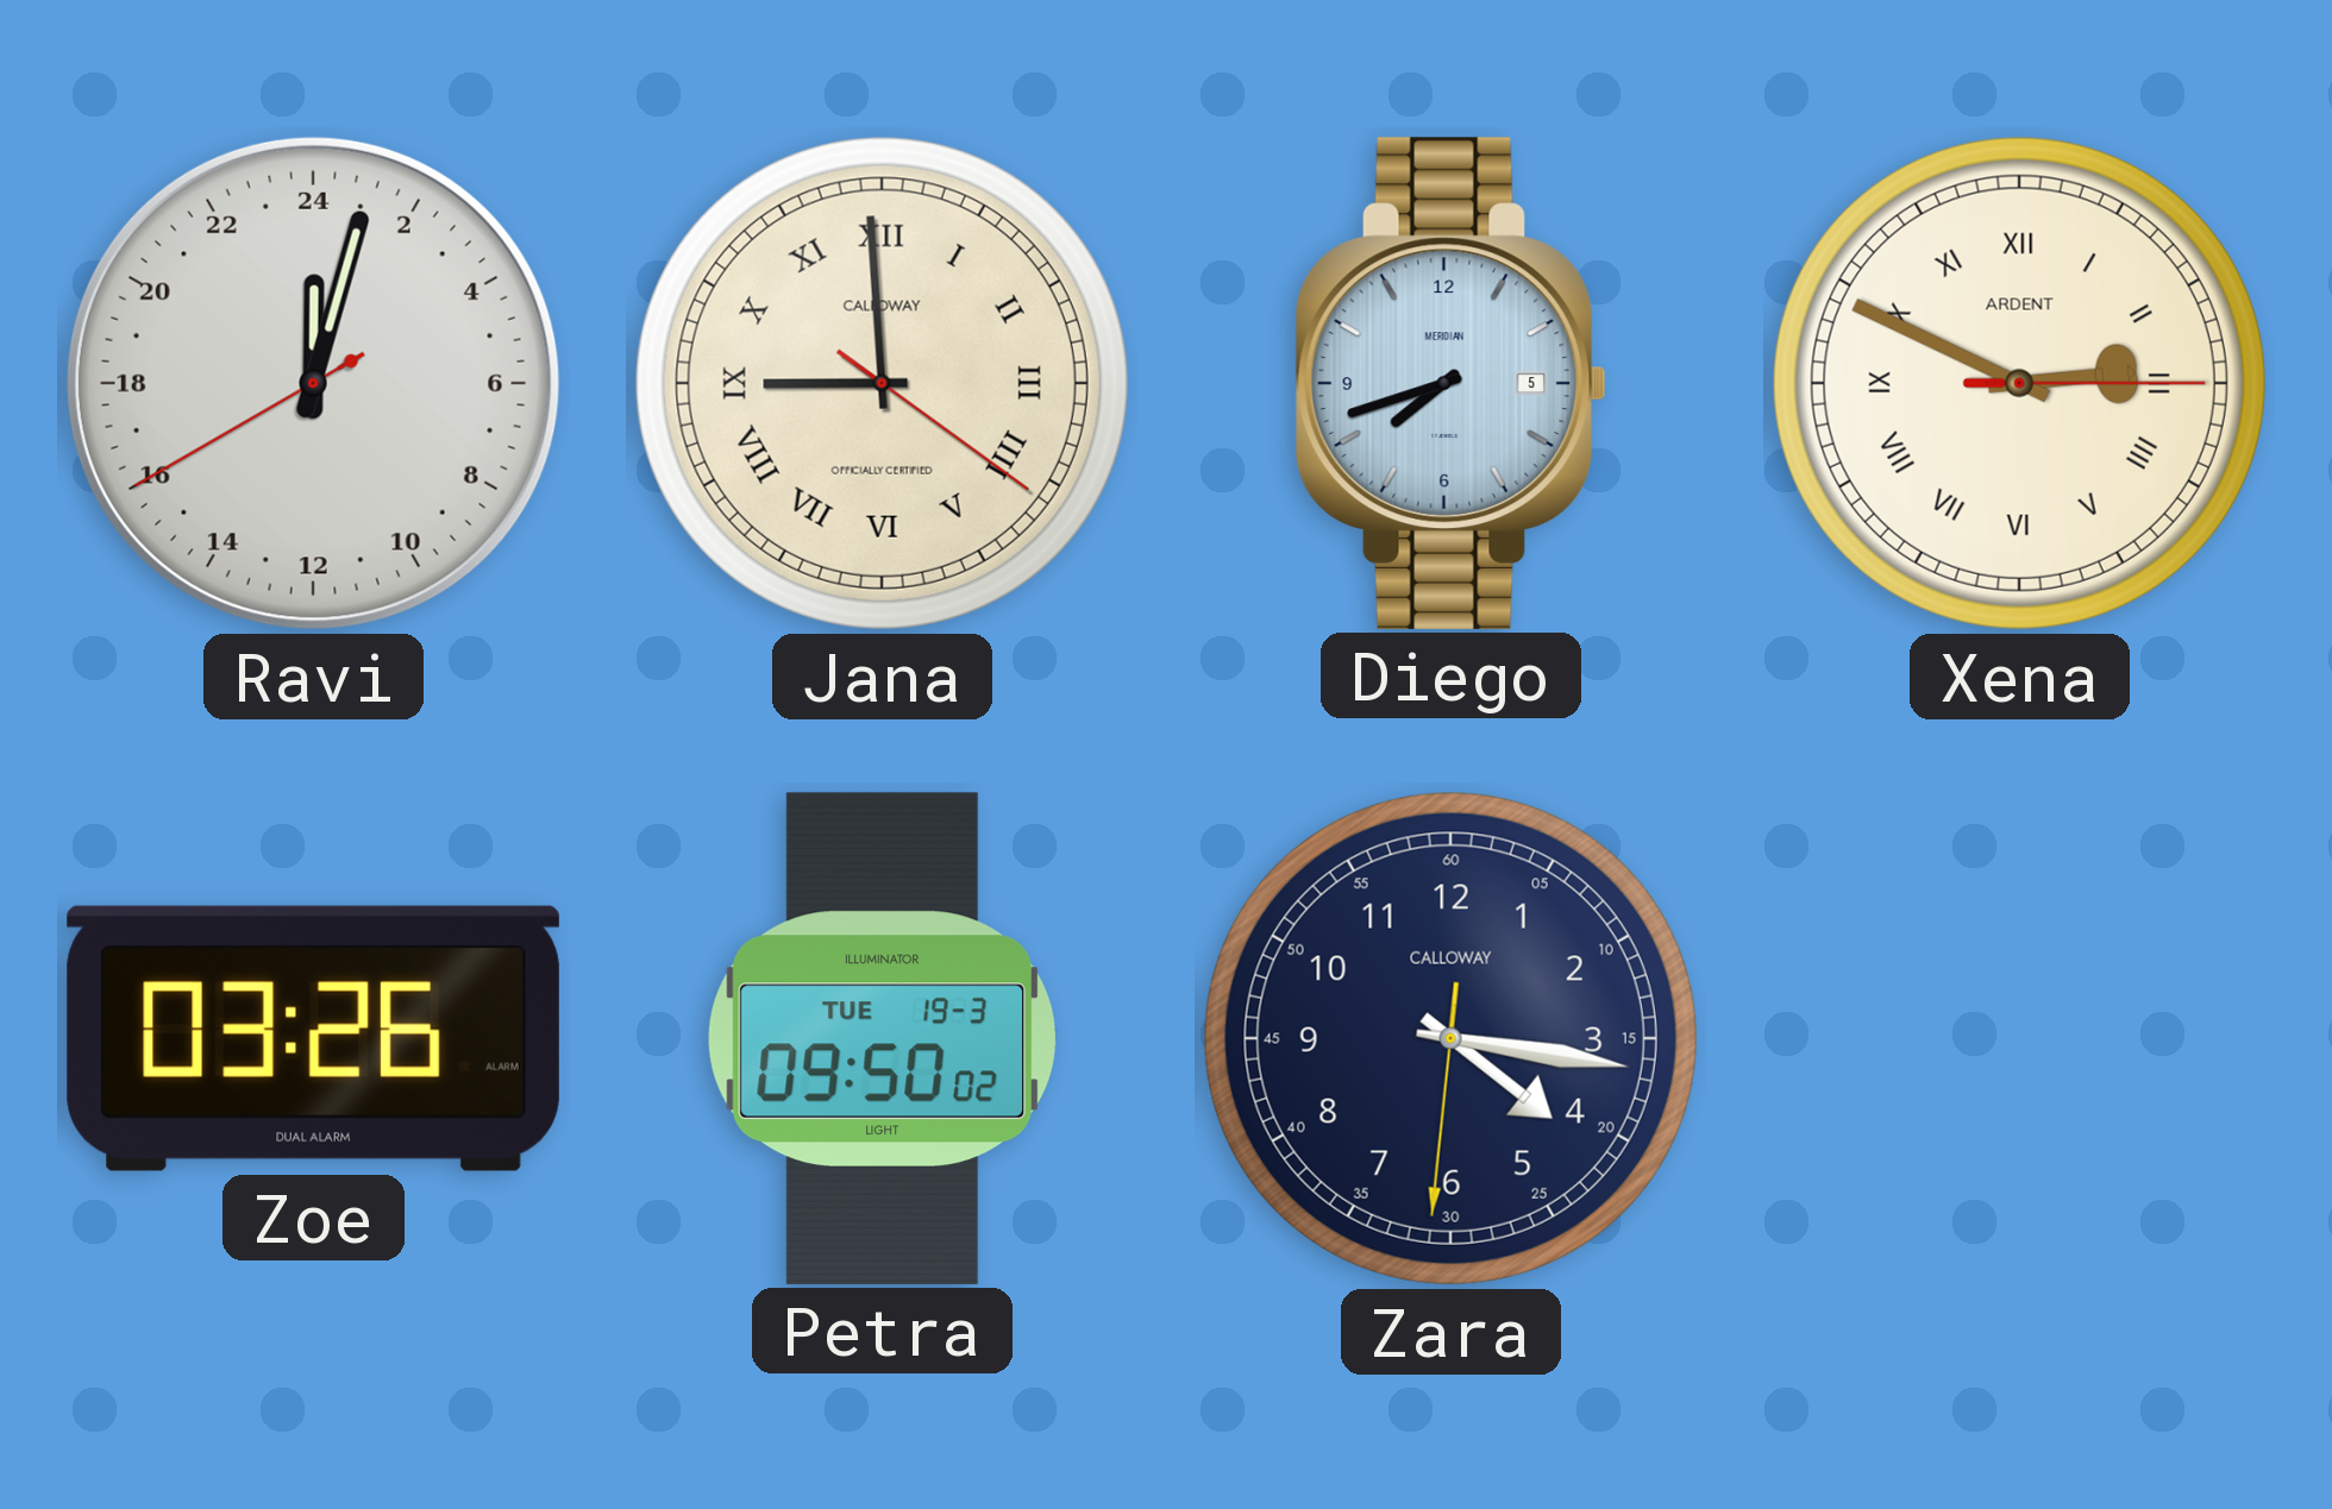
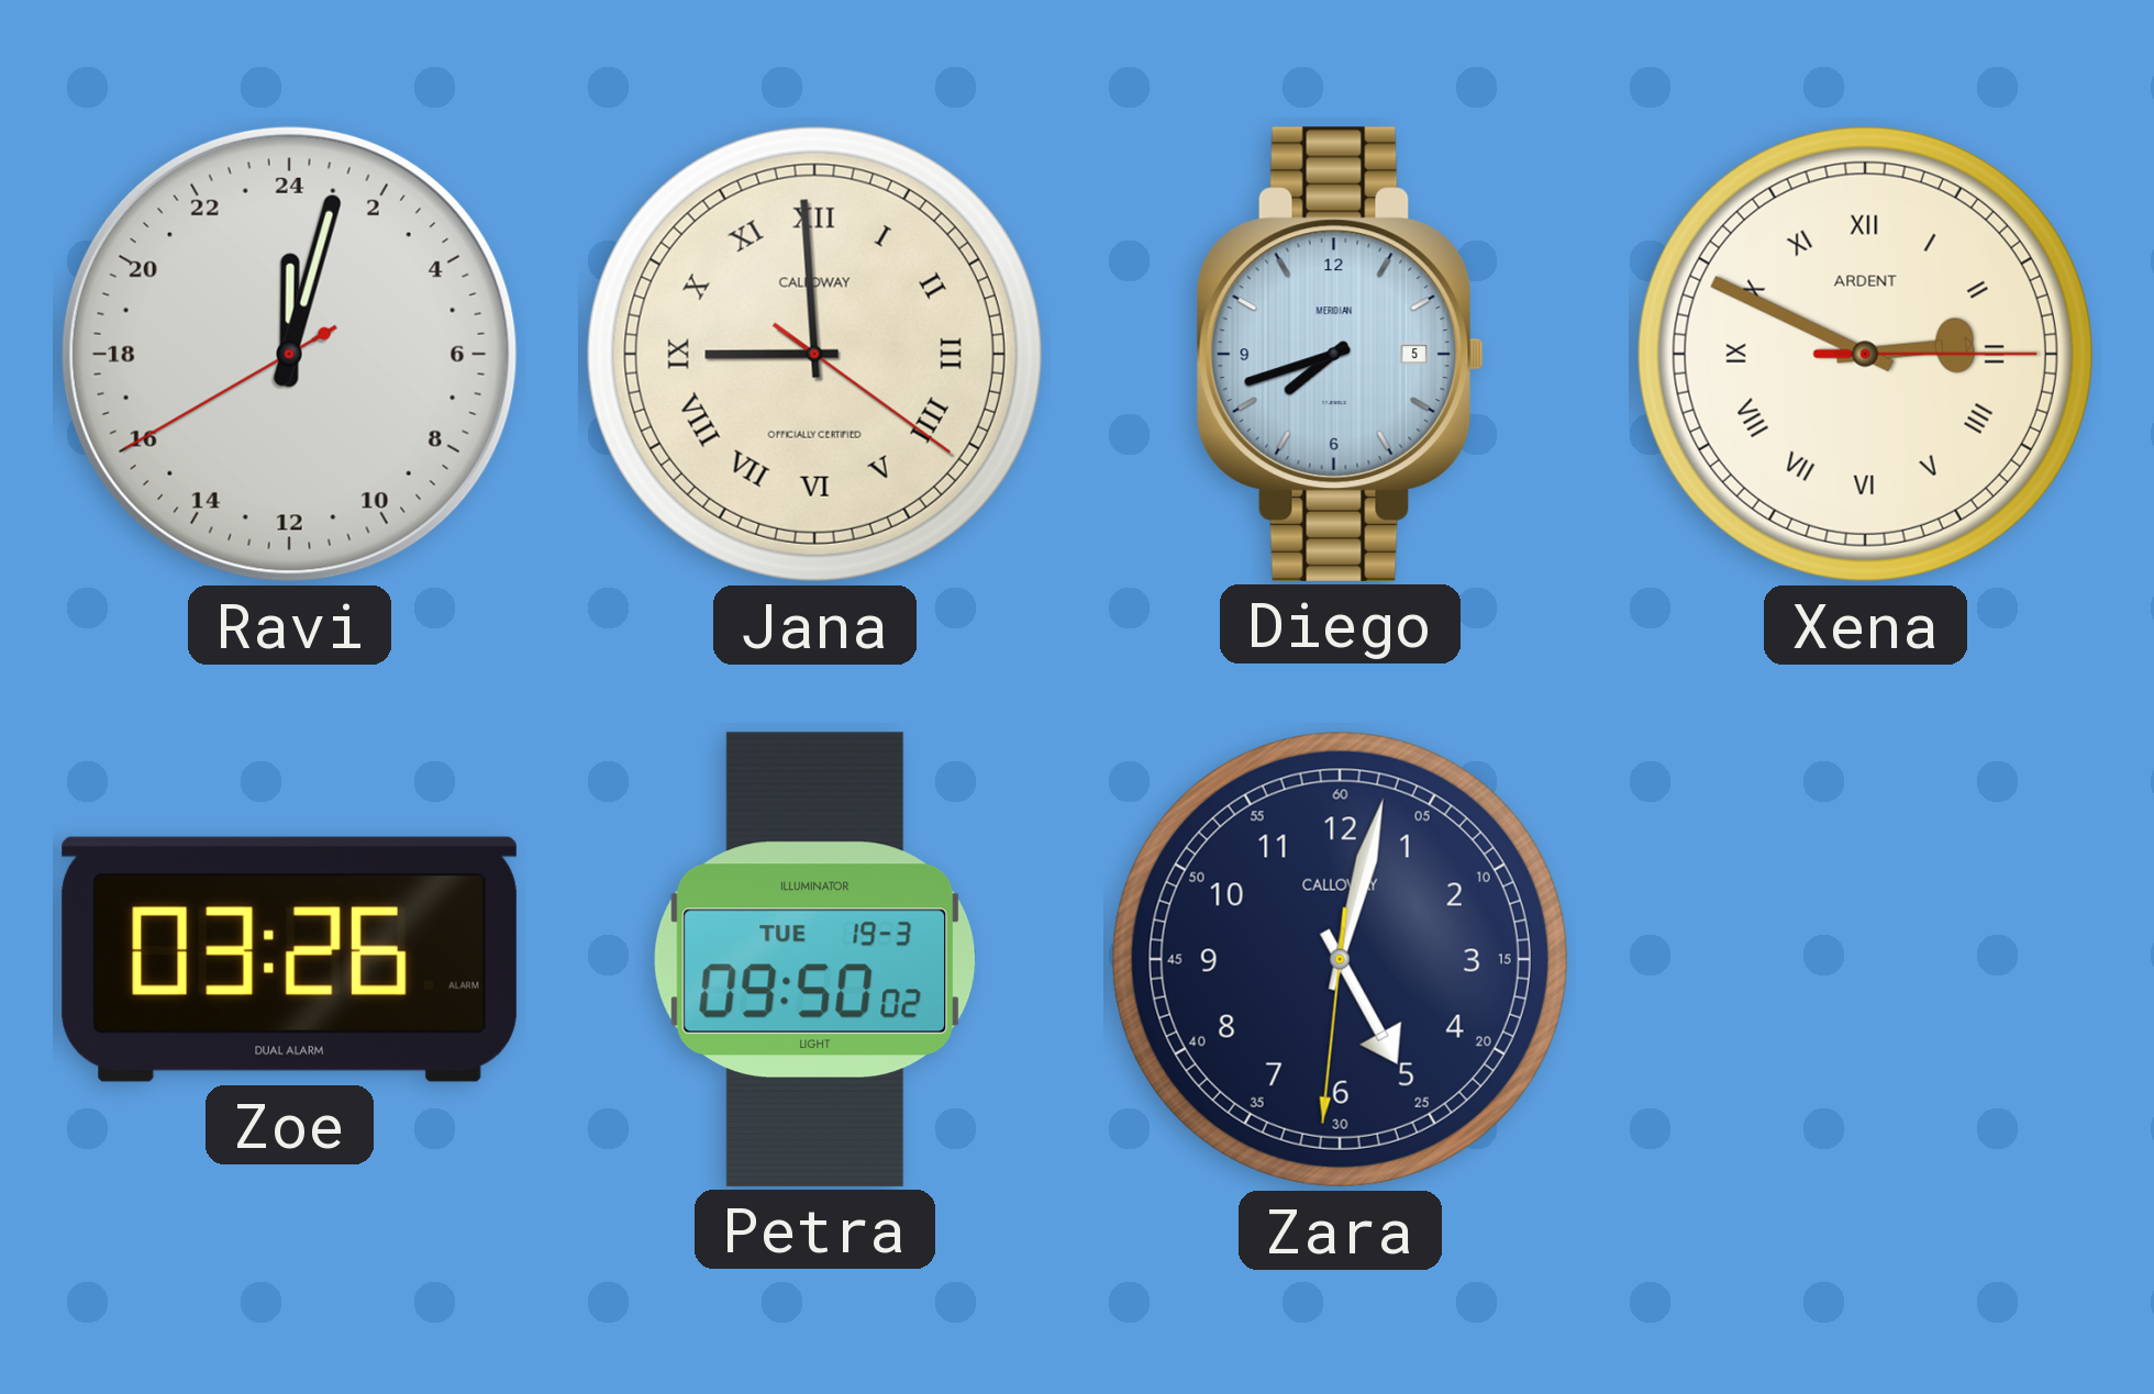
Zara: 4:16 -> 5:02
